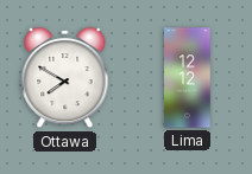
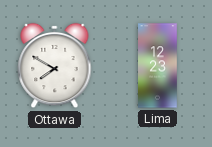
Lima: 12:12 -> 12:23
